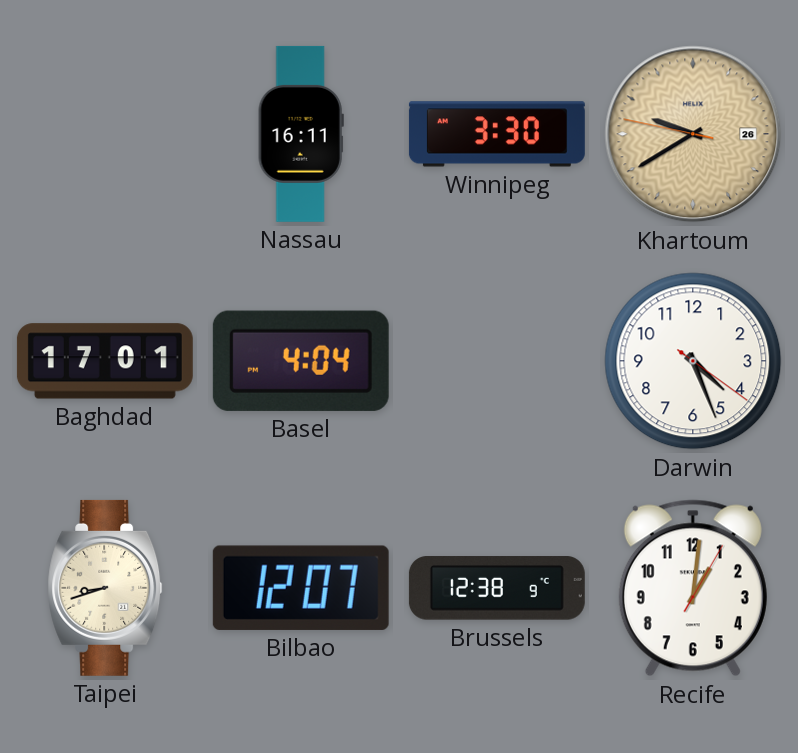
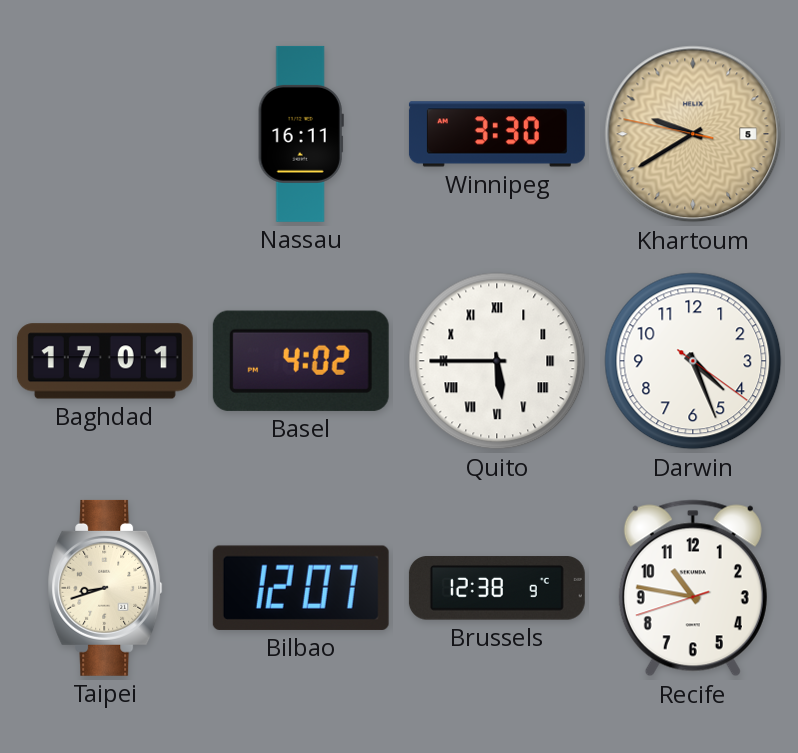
Khartoum date: 26 -> 5
Basel: 4:04 -> 4:02
Quito: none -> 5:45
Recife: 1:01 -> 10:46
